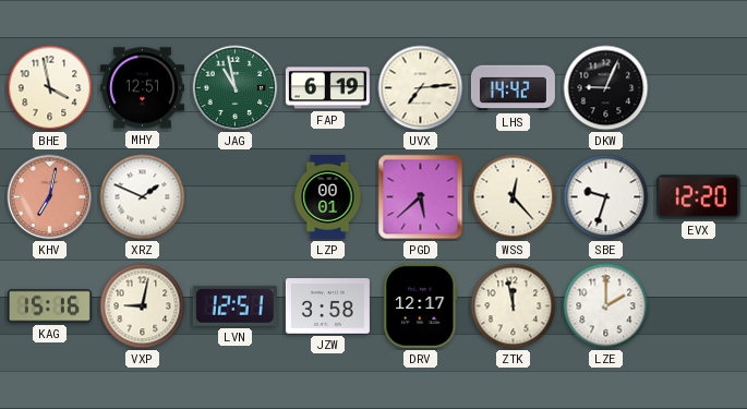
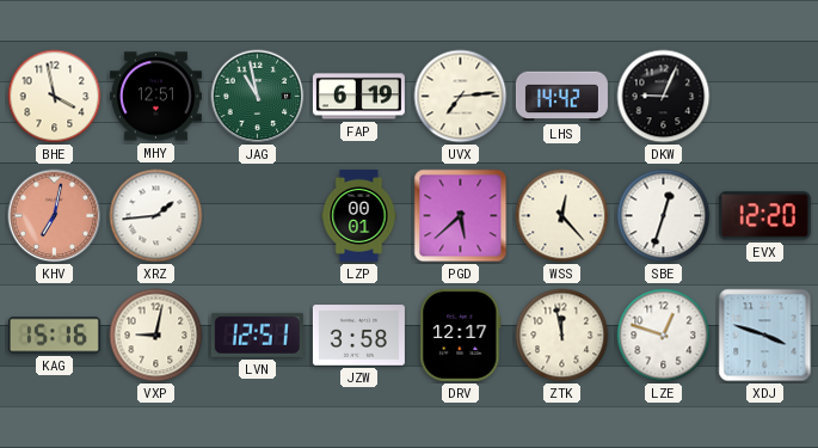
XRZ: 1:49 -> 1:44
SBE: 9:33 -> 12:33
LZE: 2:00 -> 12:48
XDJ: none -> 3:48
